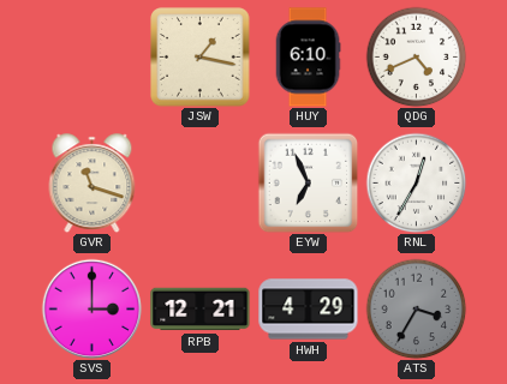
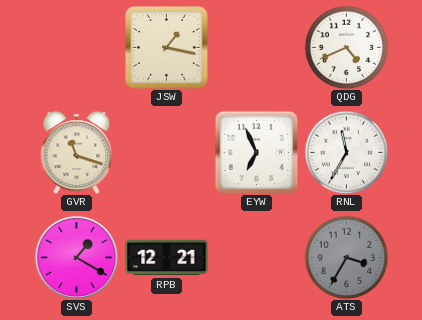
HUY: 6:10 -> none
RNL: 12:35 -> 11:35
SVS: 3:00 -> 1:20
HWH: 4:29 -> none
